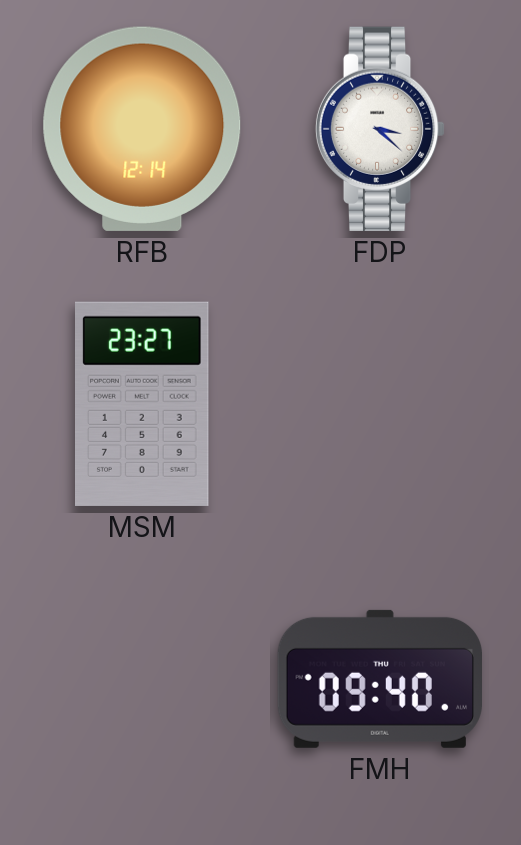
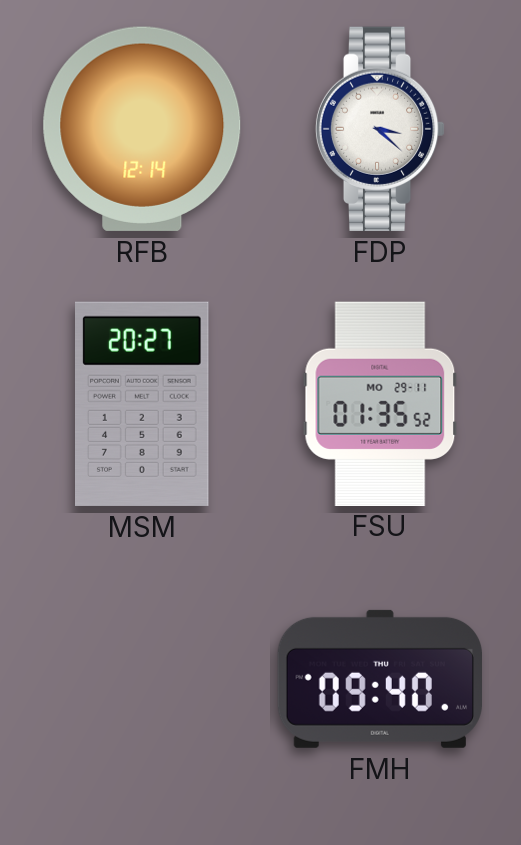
MSM: 23:27 -> 20:27
FSU: none -> 01:35
